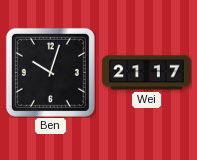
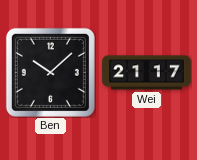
Ben: 10:03 -> 10:08
